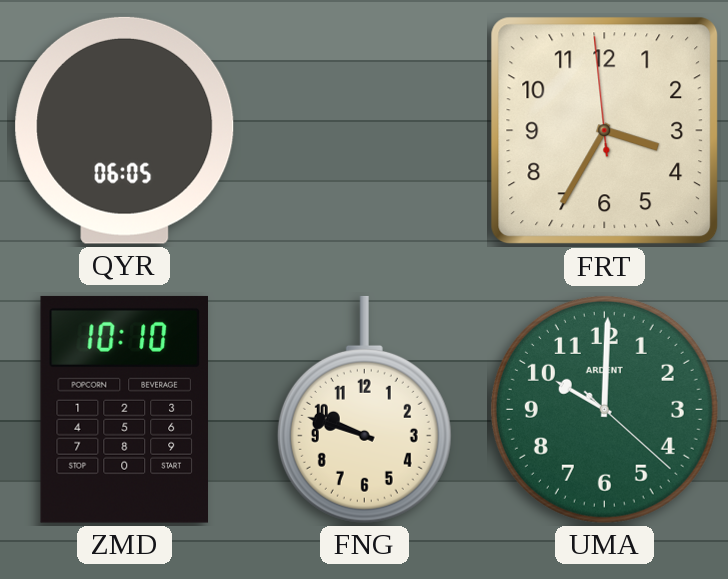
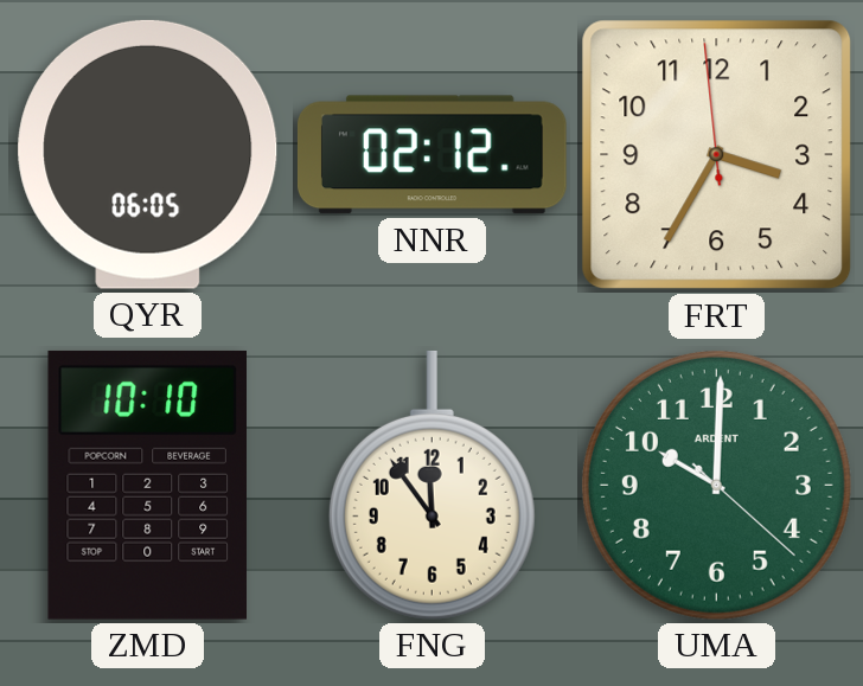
NNR: none -> 02:12
FNG: 9:48 -> 11:54
